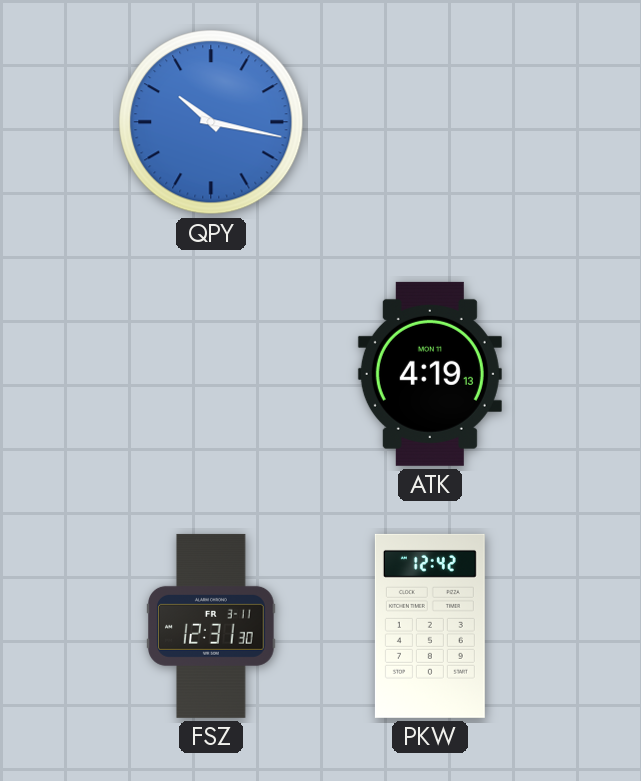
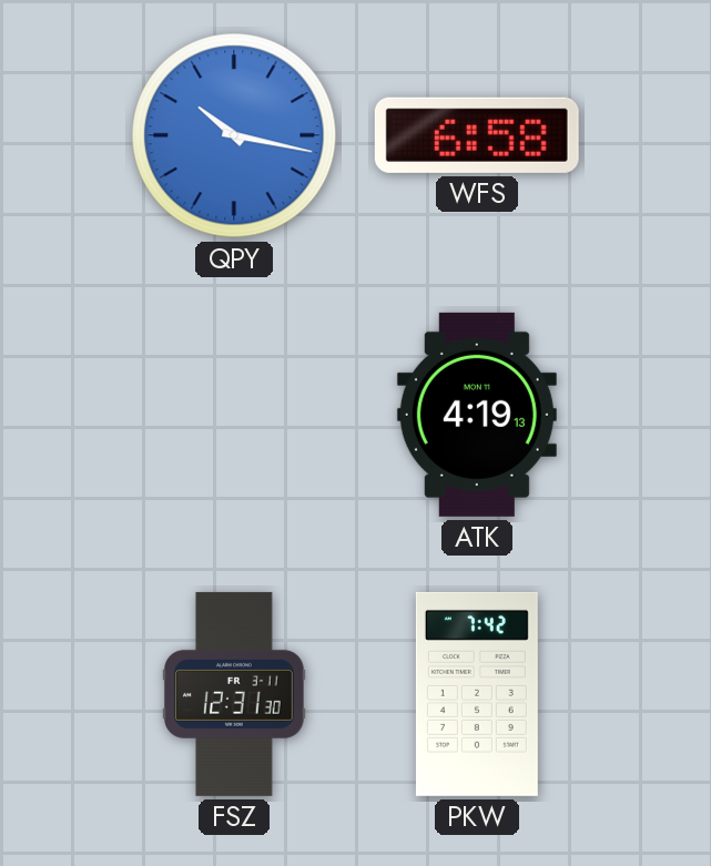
WFS: none -> 6:58
PKW: 12:42 -> 7:42
